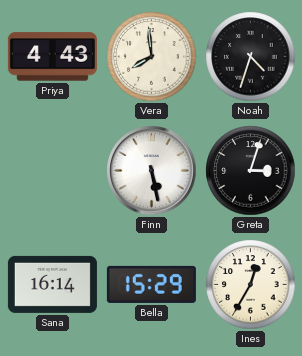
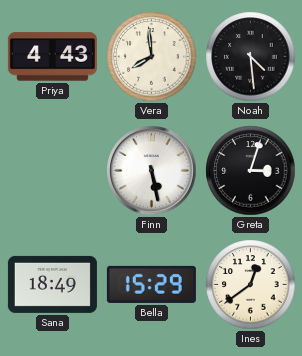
Noah: 4:33 -> 4:29
Sana: 16:14 -> 18:49
Ines: 12:35 -> 12:39
